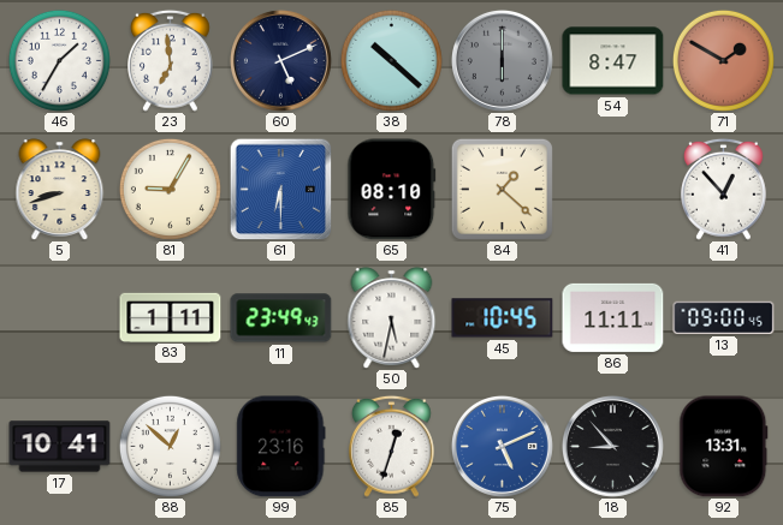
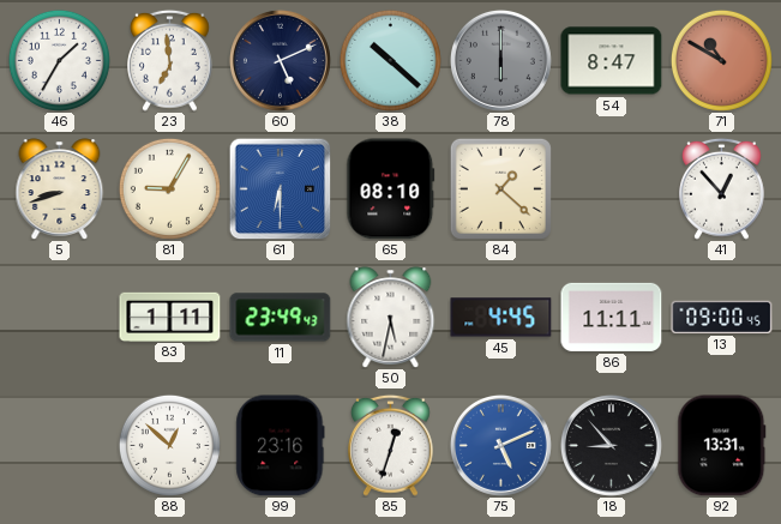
71: 1:50 -> 10:50
45: 10:45 -> 4:45
17: 10:41 -> none
